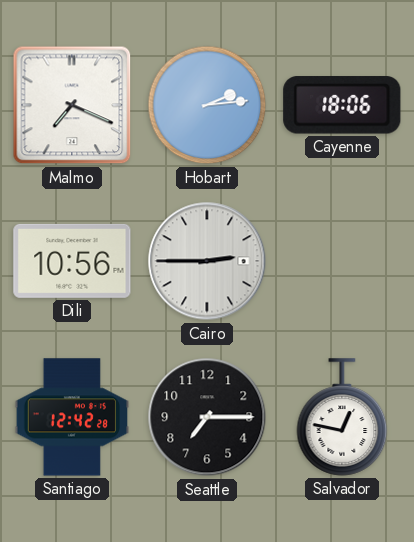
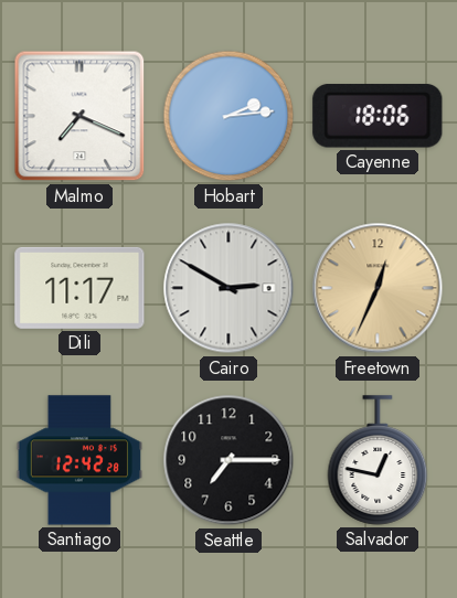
Dili: 10:56 -> 11:17
Cairo: 2:45 -> 2:50
Freetown: none -> 12:34
